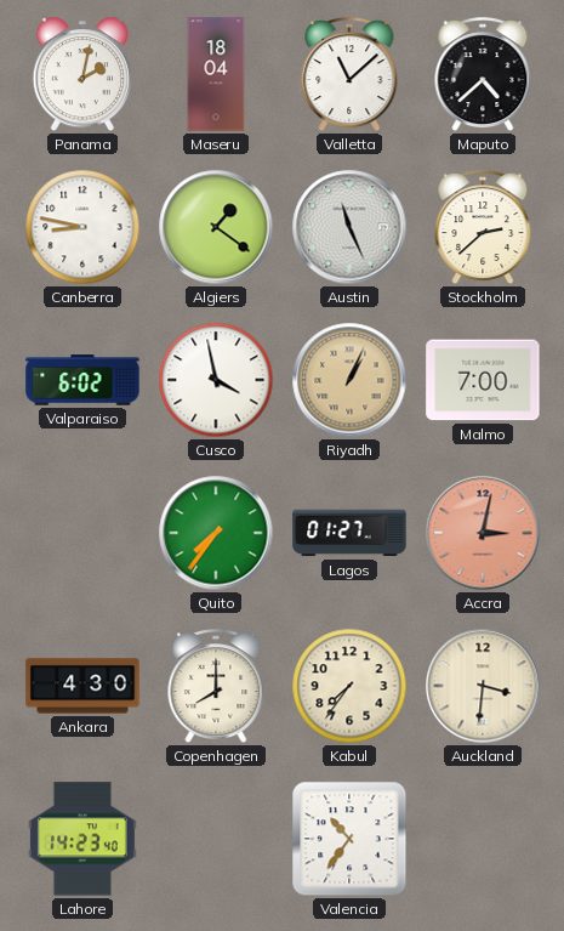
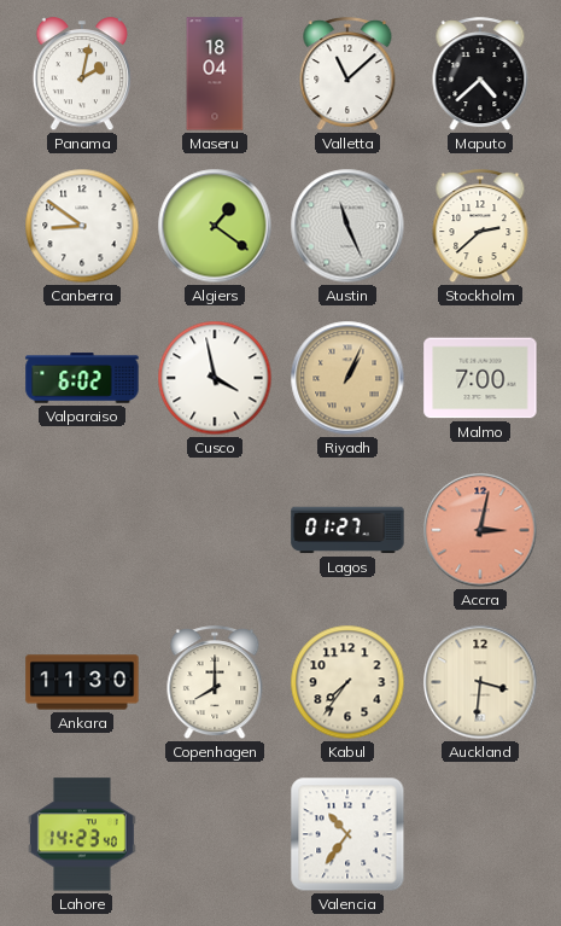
Canberra: 8:47 -> 8:51
Quito: 7:36 -> none
Ankara: 4:30 -> 11:30
